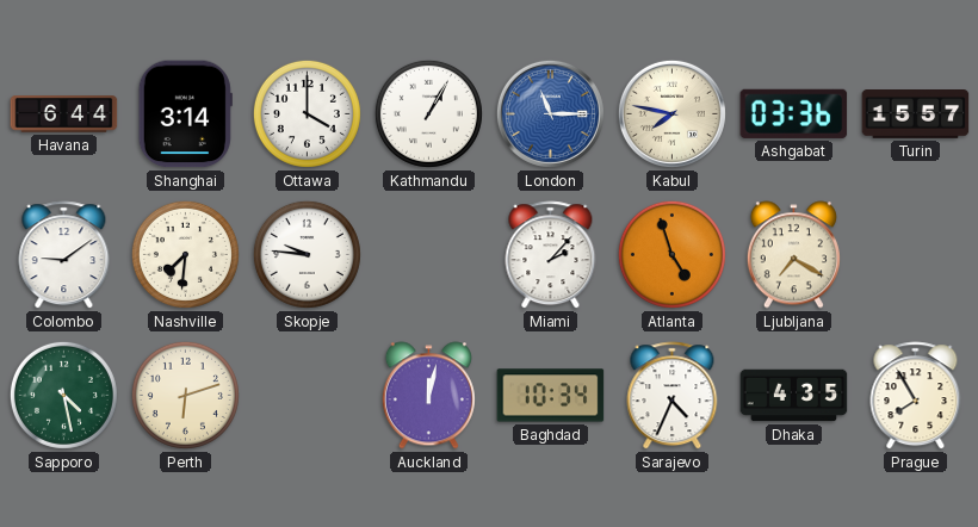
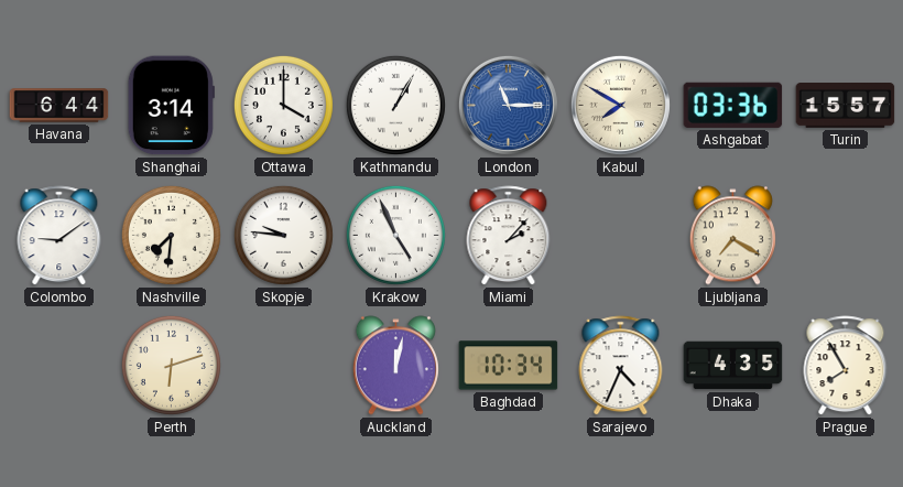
Kabul: 7:47 -> 7:50
Krakow: none -> 4:56
Atlanta: 4:57 -> none
Sapporo: 4:28 -> none
